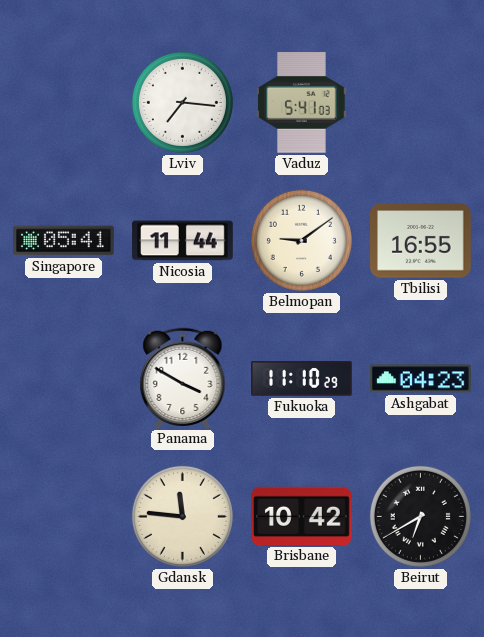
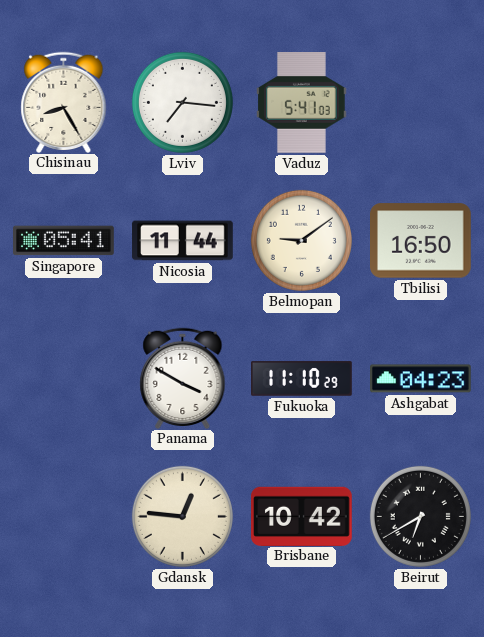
Chisinau: none -> 8:25
Tbilisi: 16:55 -> 16:50
Gdansk: 11:46 -> 12:46
